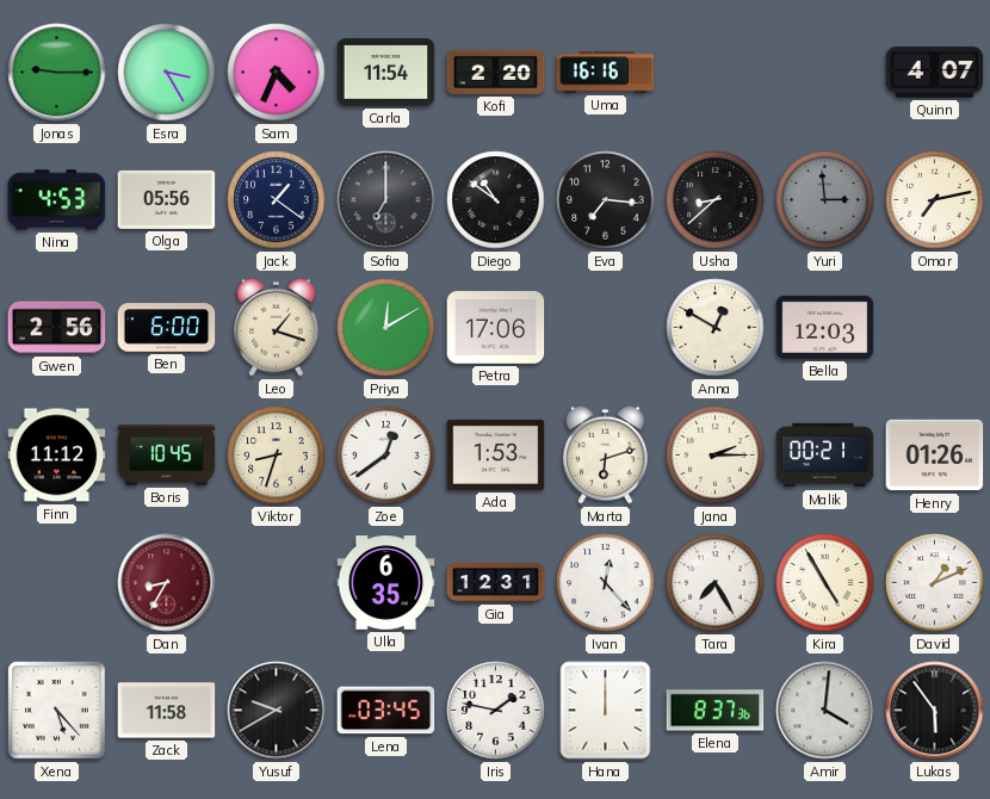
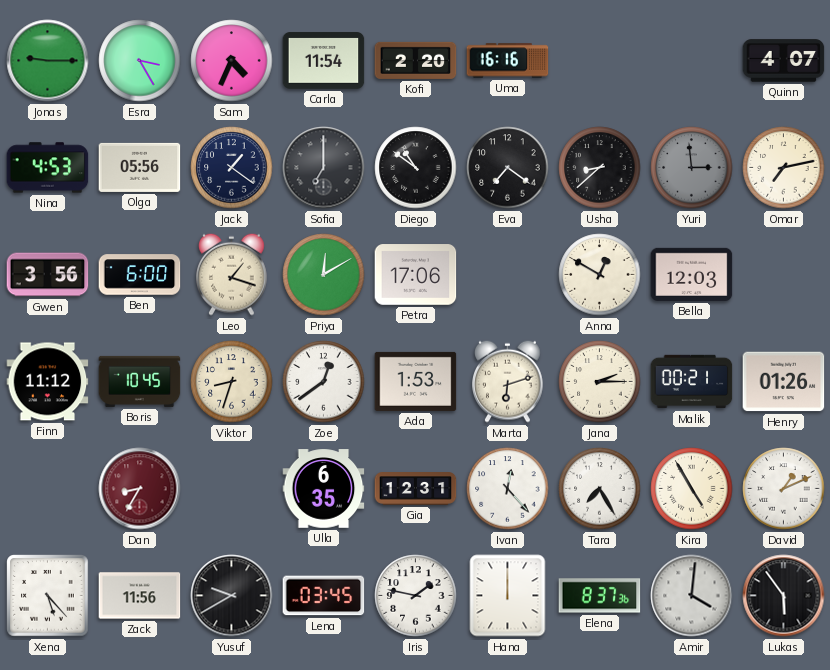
Eva: 7:16 -> 7:21
Gwen: 2:56 -> 3:56
Zack: 11:58 -> 11:56
